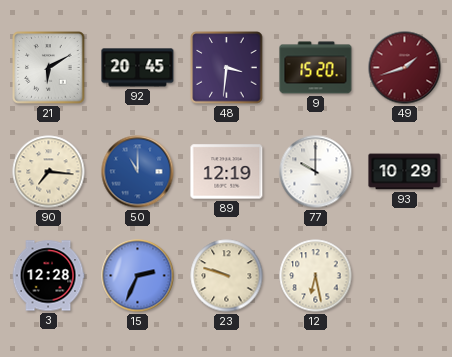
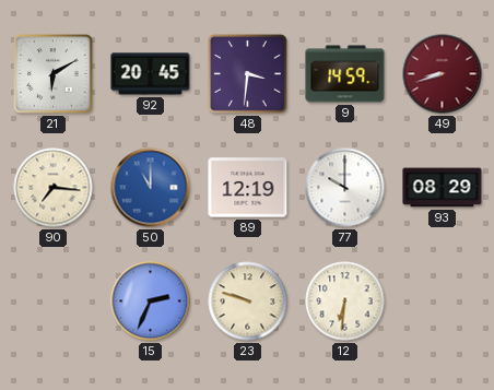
9: 15:20 -> 14:59
49: 1:42 -> 8:42
93: 10:29 -> 08:29
3: 12:28 -> none
12: 6:28 -> 6:31
